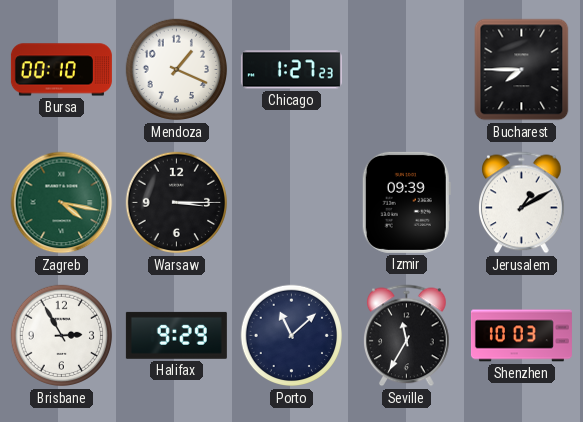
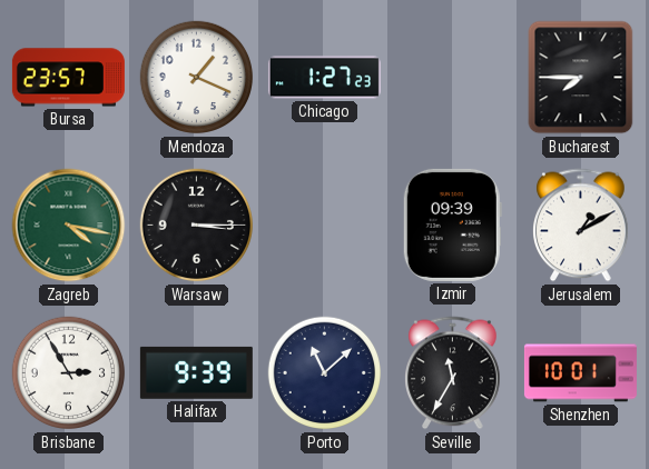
Bursa: 00:10 -> 23:57
Halifax: 9:29 -> 9:39
Shenzhen: 10:03 -> 10:01
